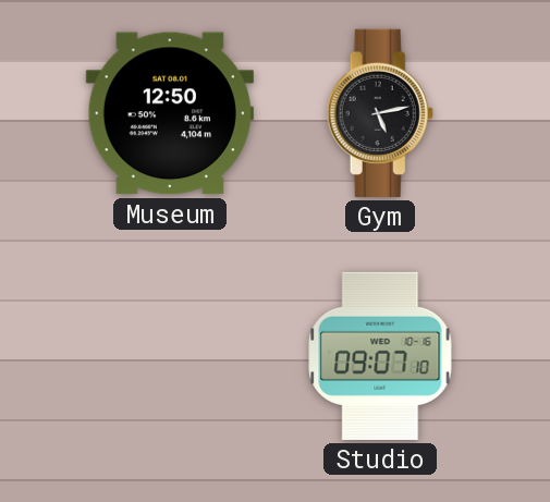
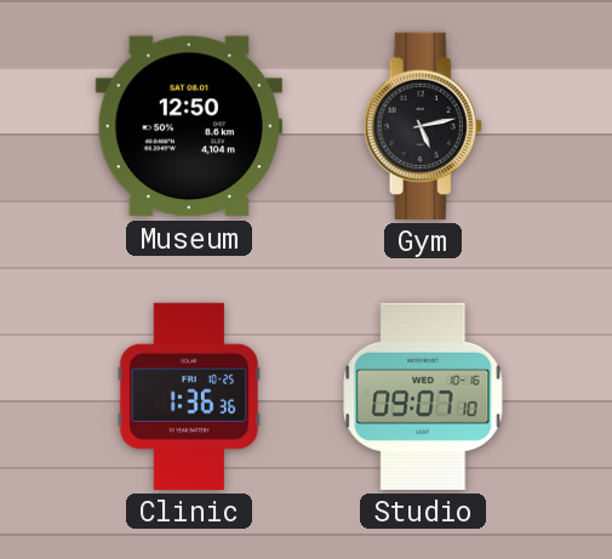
Clinic: none -> 1:36
